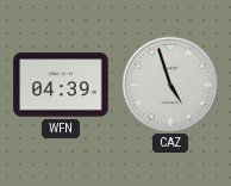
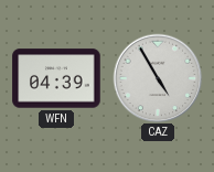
CAZ: 4:57 -> 4:55
